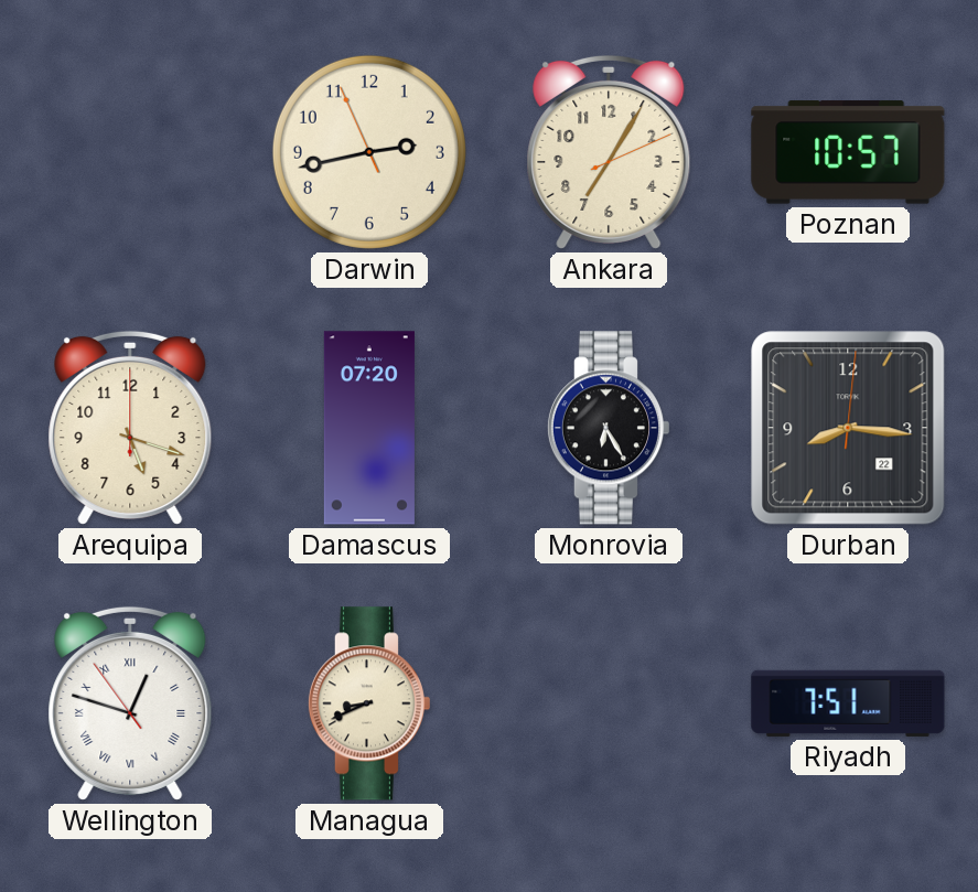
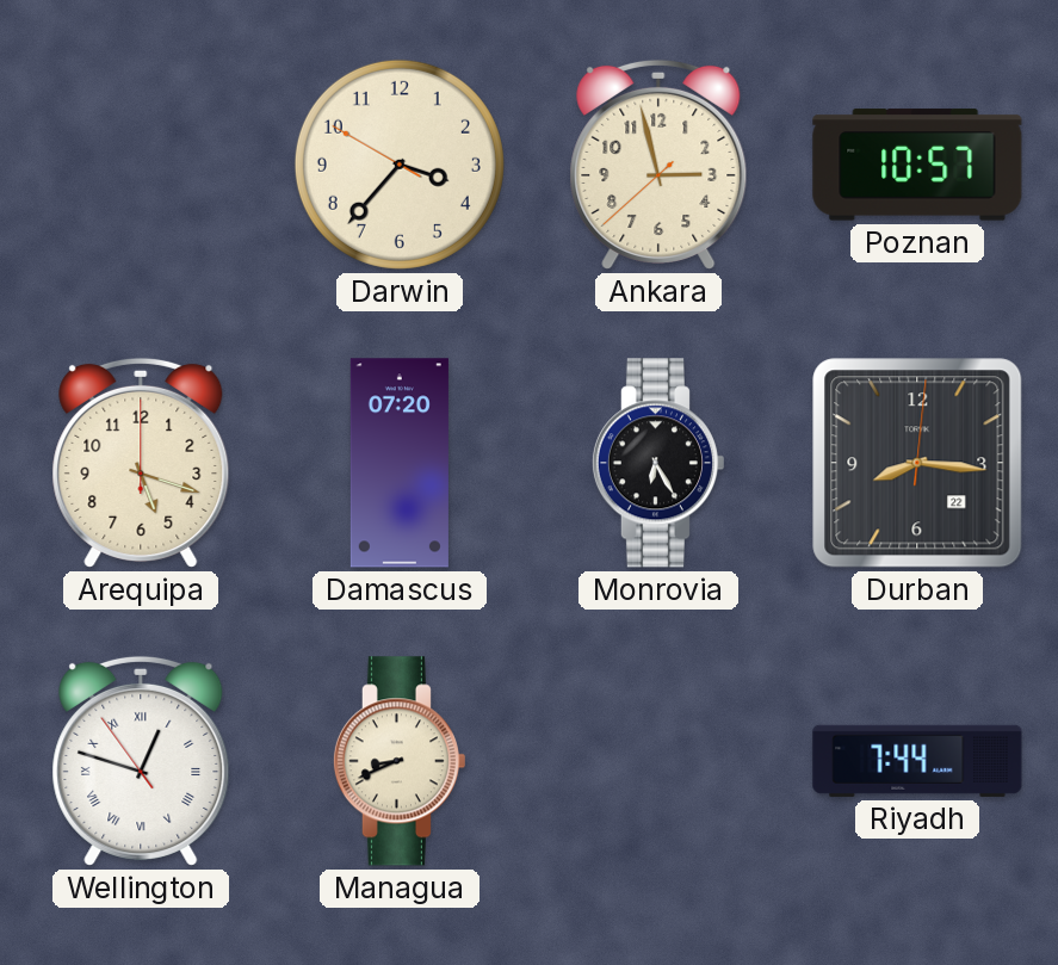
Darwin: 2:42 -> 3:36
Ankara: 7:05 -> 2:57
Riyadh: 7:51 -> 7:44
